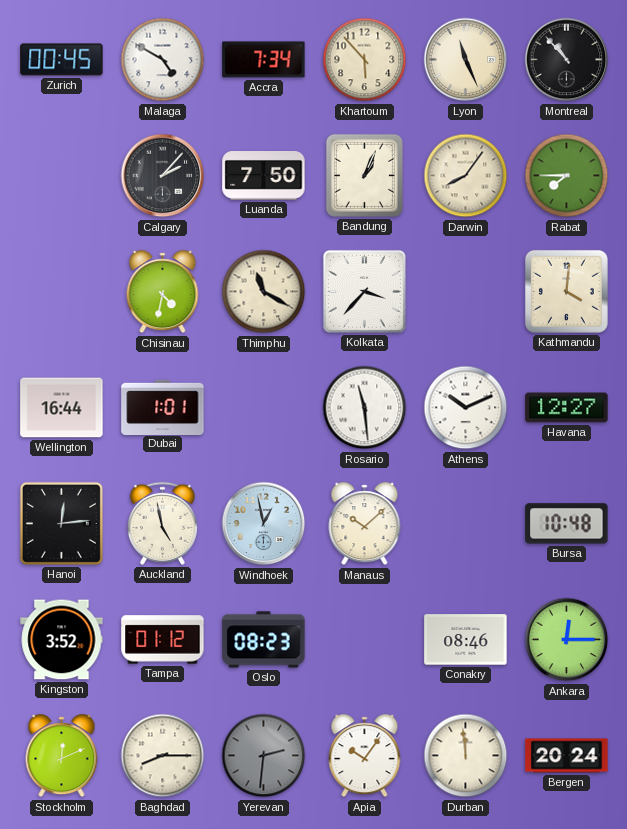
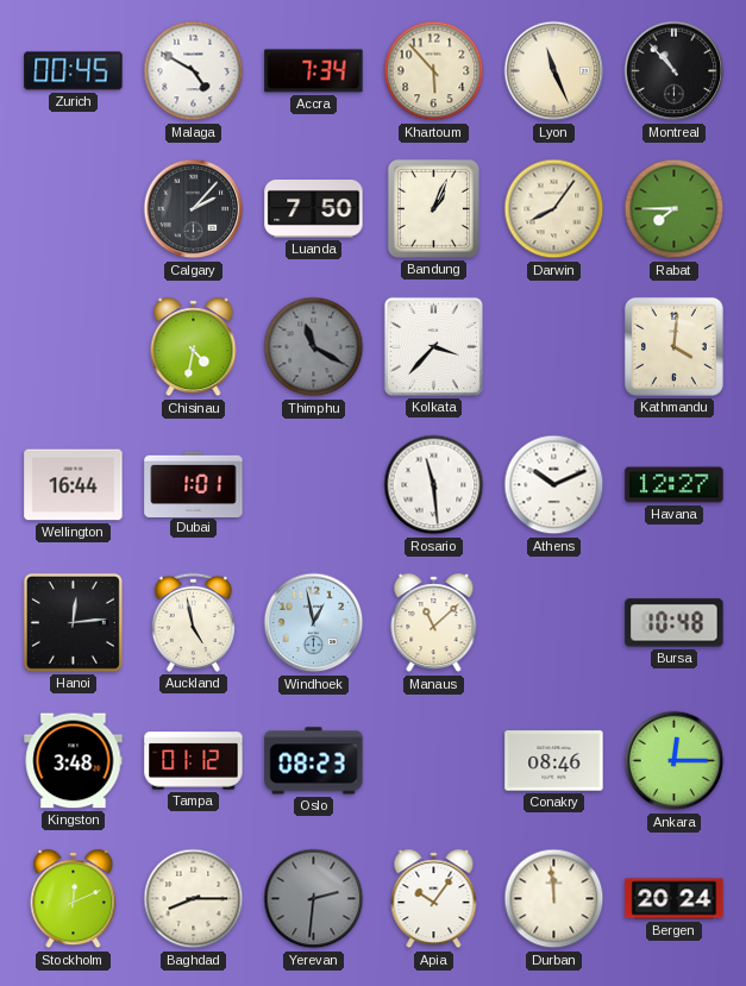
Thimphu dial: cream -> grey
Manaus: 10:08 -> 11:08
Kingston: 3:52 -> 3:48
